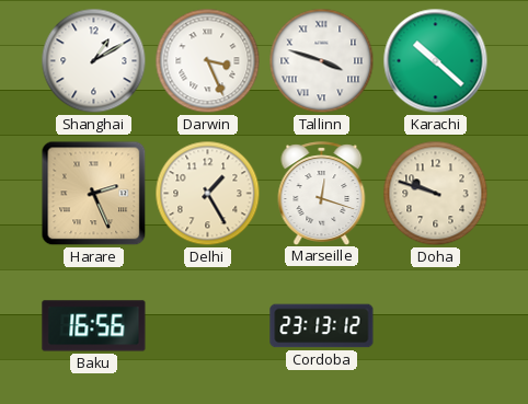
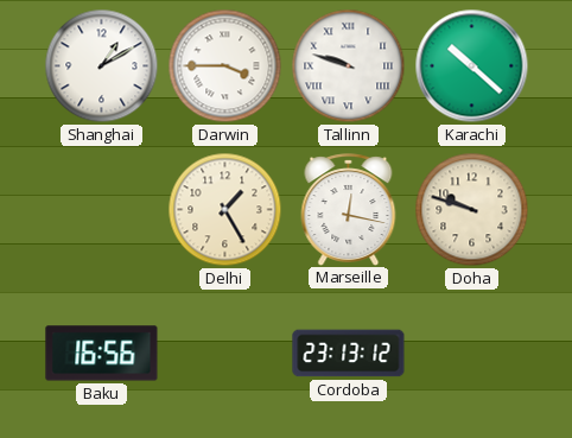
Darwin: 3:26 -> 3:45
Tallinn: 3:48 -> 9:48
Harare: 2:26 -> none
Marseille: 12:18 -> 12:17
